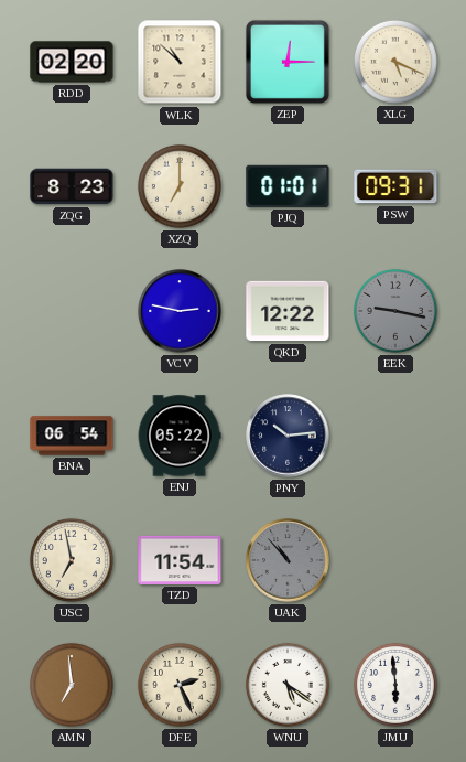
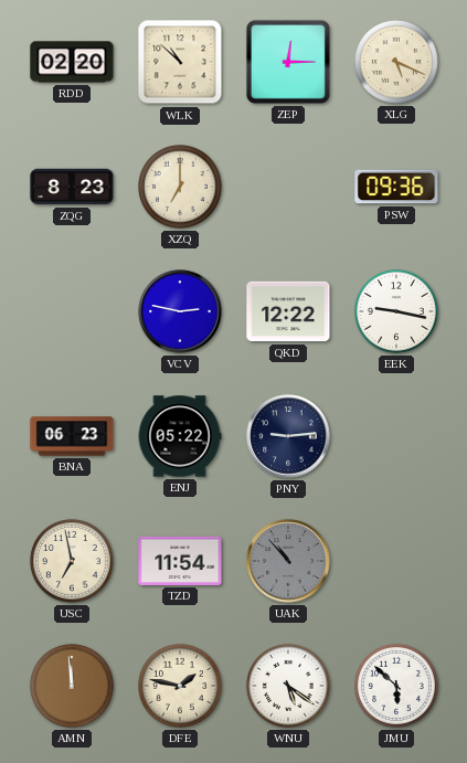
PJQ: 01:01 -> none
PSW: 09:31 -> 09:36
EEK dial: grey -> white
BNA: 06:54 -> 06:23
PNY: 10:14 -> 9:14
AMN: 6:59 -> 11:59
DFE: 2:26 -> 1:47
JMU: 5:59 -> 5:52
